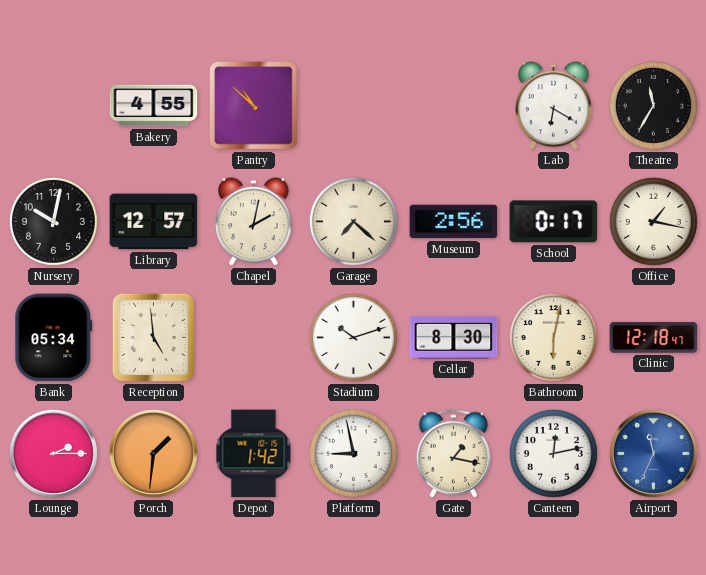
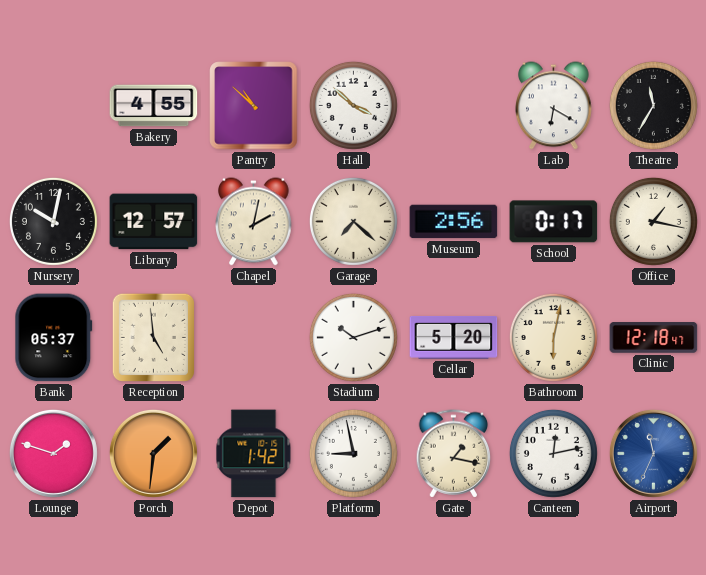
Hall: none -> 3:52
Bank: 05:34 -> 05:37
Cellar: 8:30 -> 5:20
Lounge: 2:15 -> 1:48
